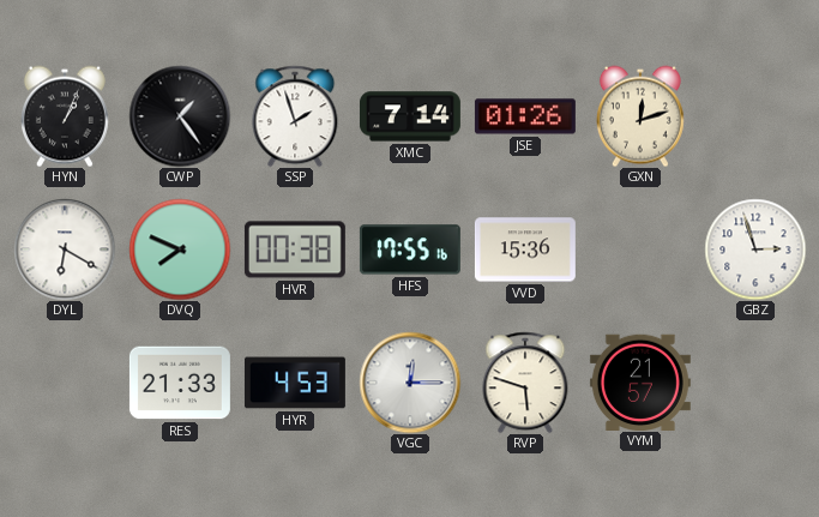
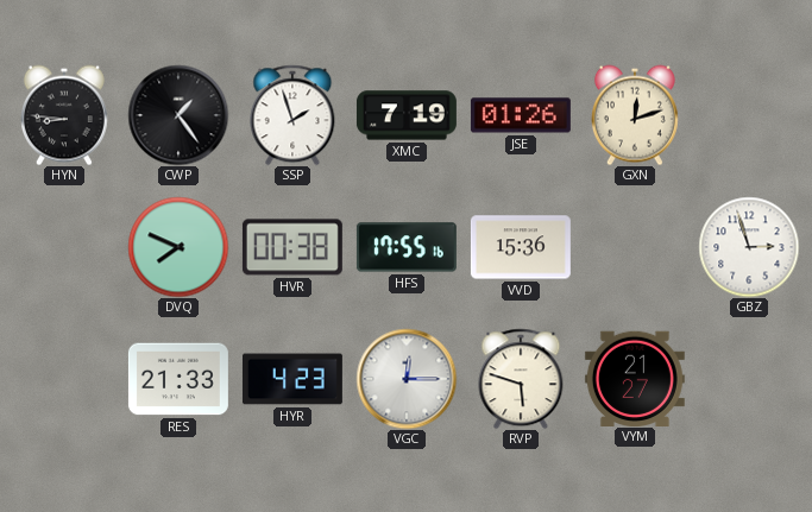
HYN: 1:04 -> 8:46
XMC: 7:14 -> 7:19
DYL: 6:20 -> none
HYR: 4:53 -> 4:23
VYM: 21:57 -> 21:27
